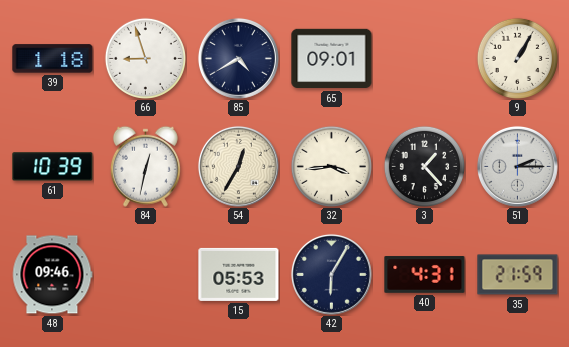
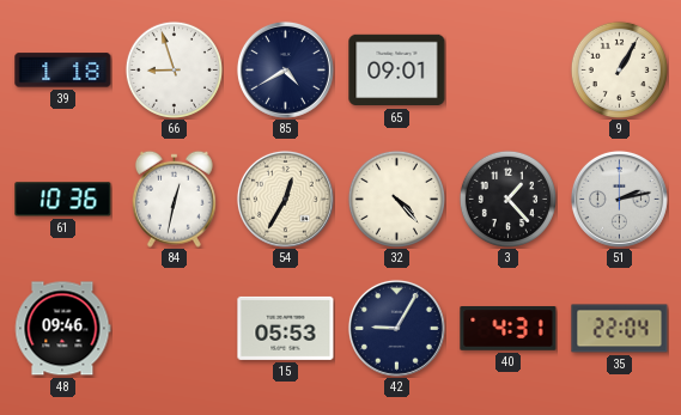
61: 10:39 -> 10:36
32: 3:44 -> 4:23
51: 2:15 -> 2:13
42: 6:05 -> 9:05
35: 21:59 -> 22:04
